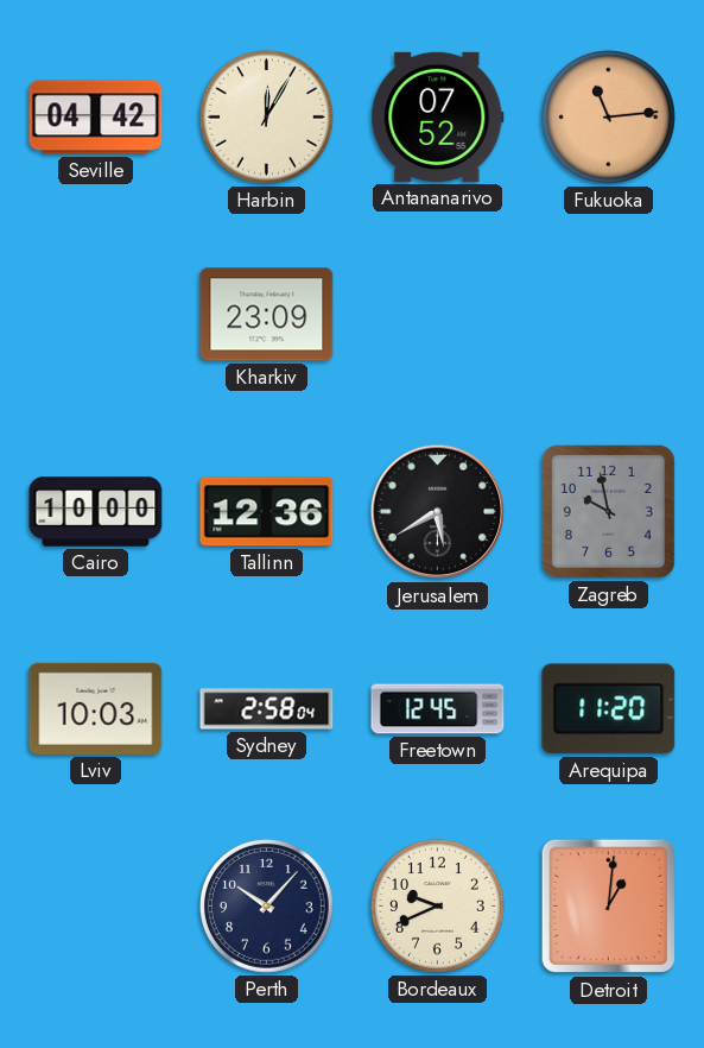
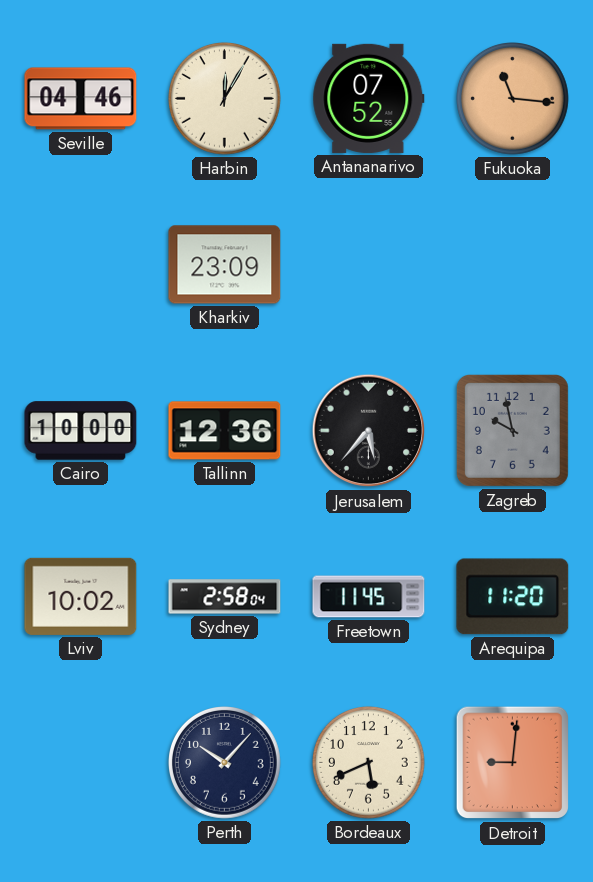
Seville: 04:42 -> 04:46
Fukuoka: 11:14 -> 11:16
Jerusalem: 5:40 -> 5:37
Lviv: 10:03 -> 10:02
Freetown: 12:45 -> 11:45
Bordeaux: 9:41 -> 5:41
Detroit: 1:01 -> 9:01
